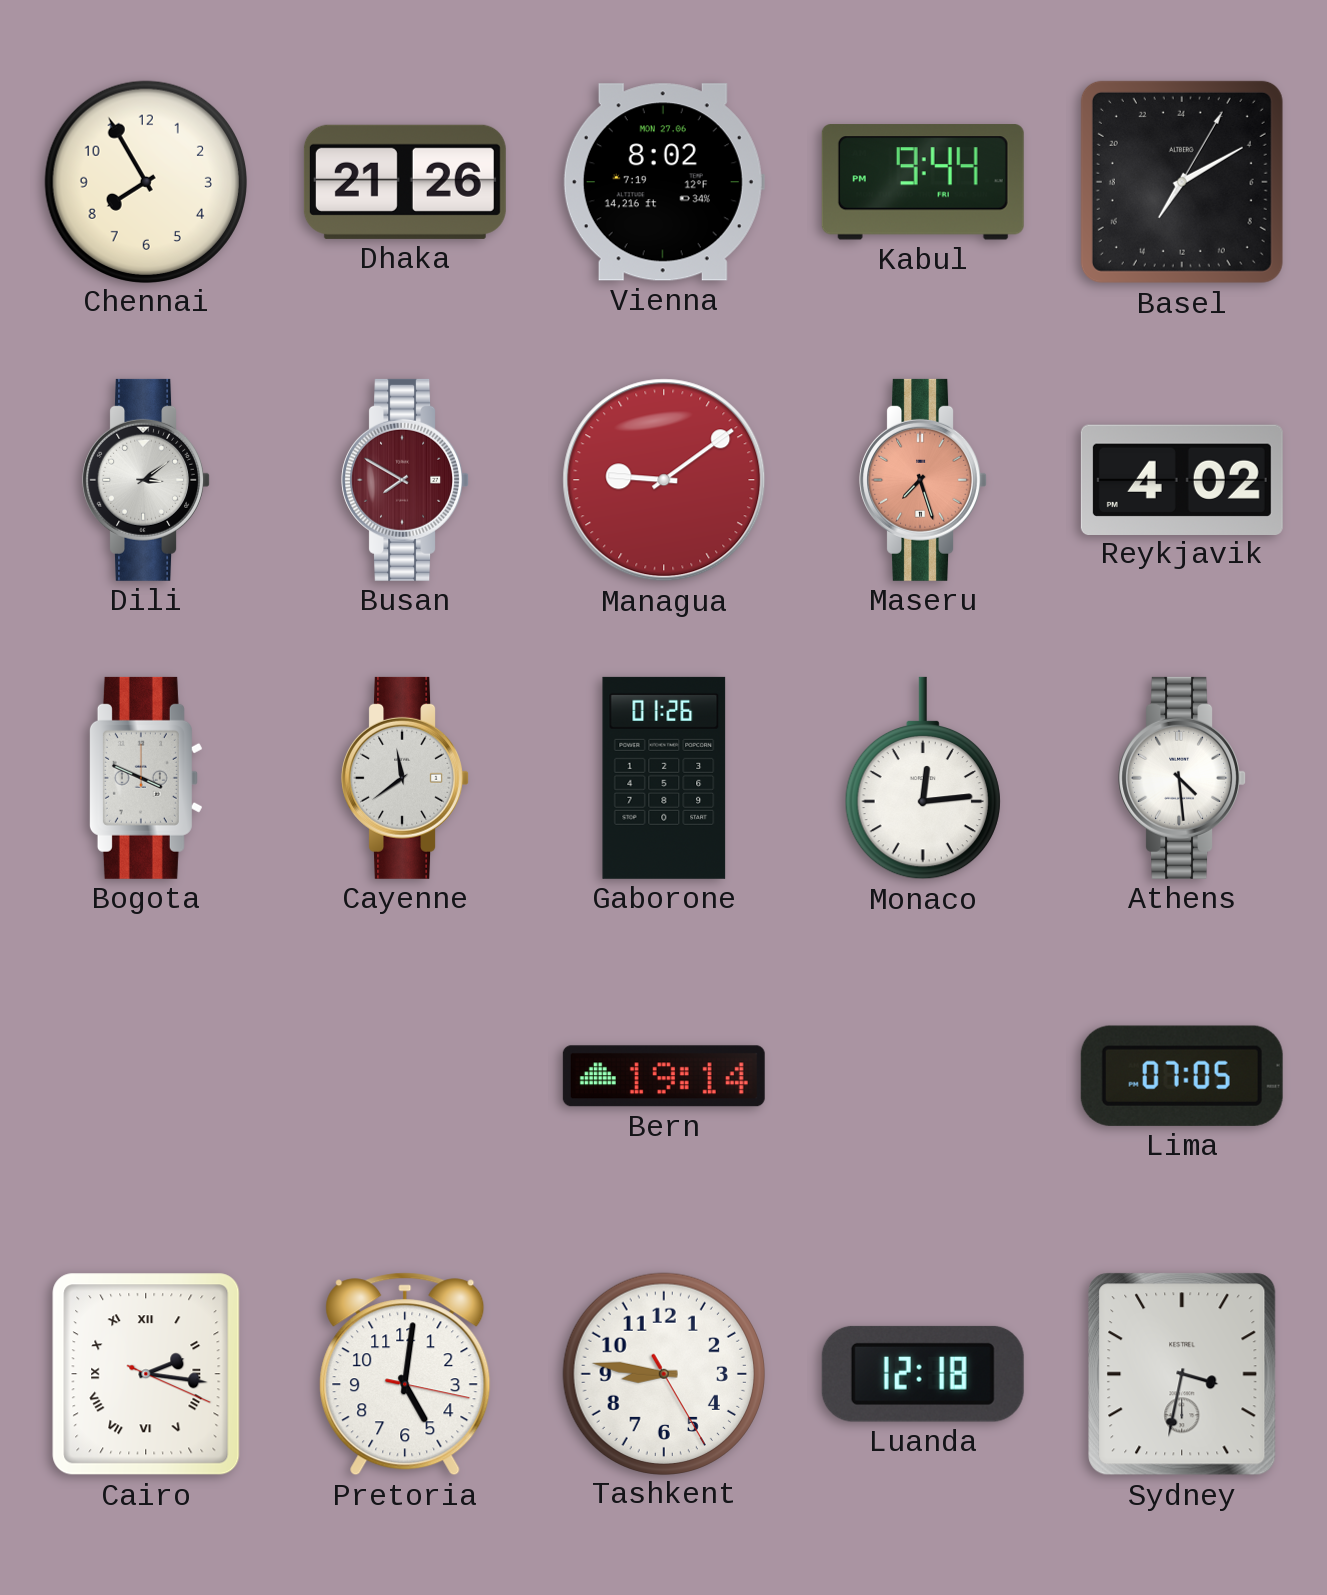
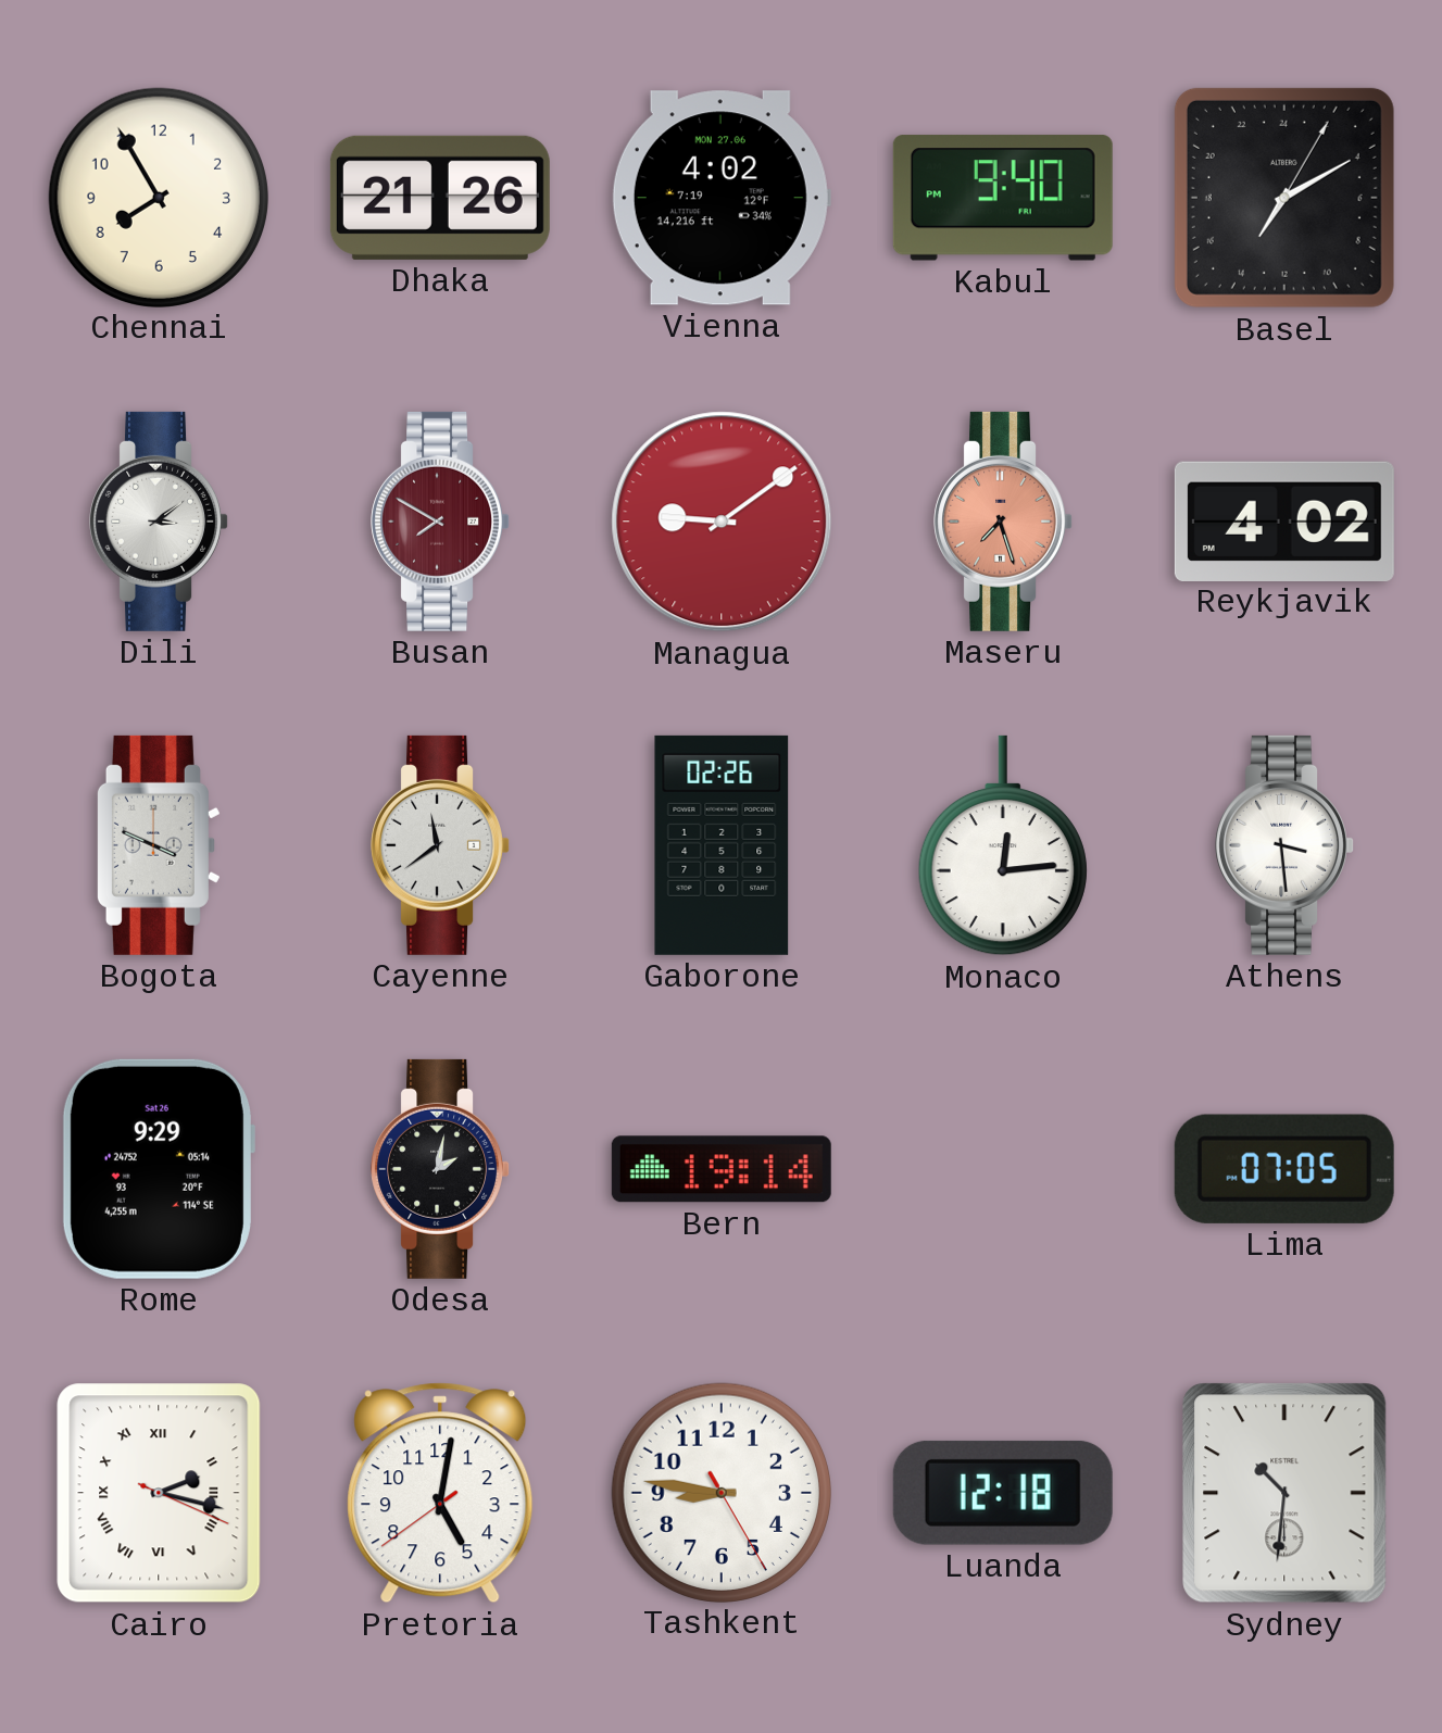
Vienna: 8:02 -> 4:02
Kabul: 9:44 -> 9:40
Gaborone: 01:26 -> 02:26
Athens: 4:29 -> 3:29
Rome: none -> 9:29
Odesa: none -> 2:02
Cairo: 2:16 -> 2:17
Pretoria: 5:01:17 -> 5:01:39
Sydney: 3:32 -> 10:31
